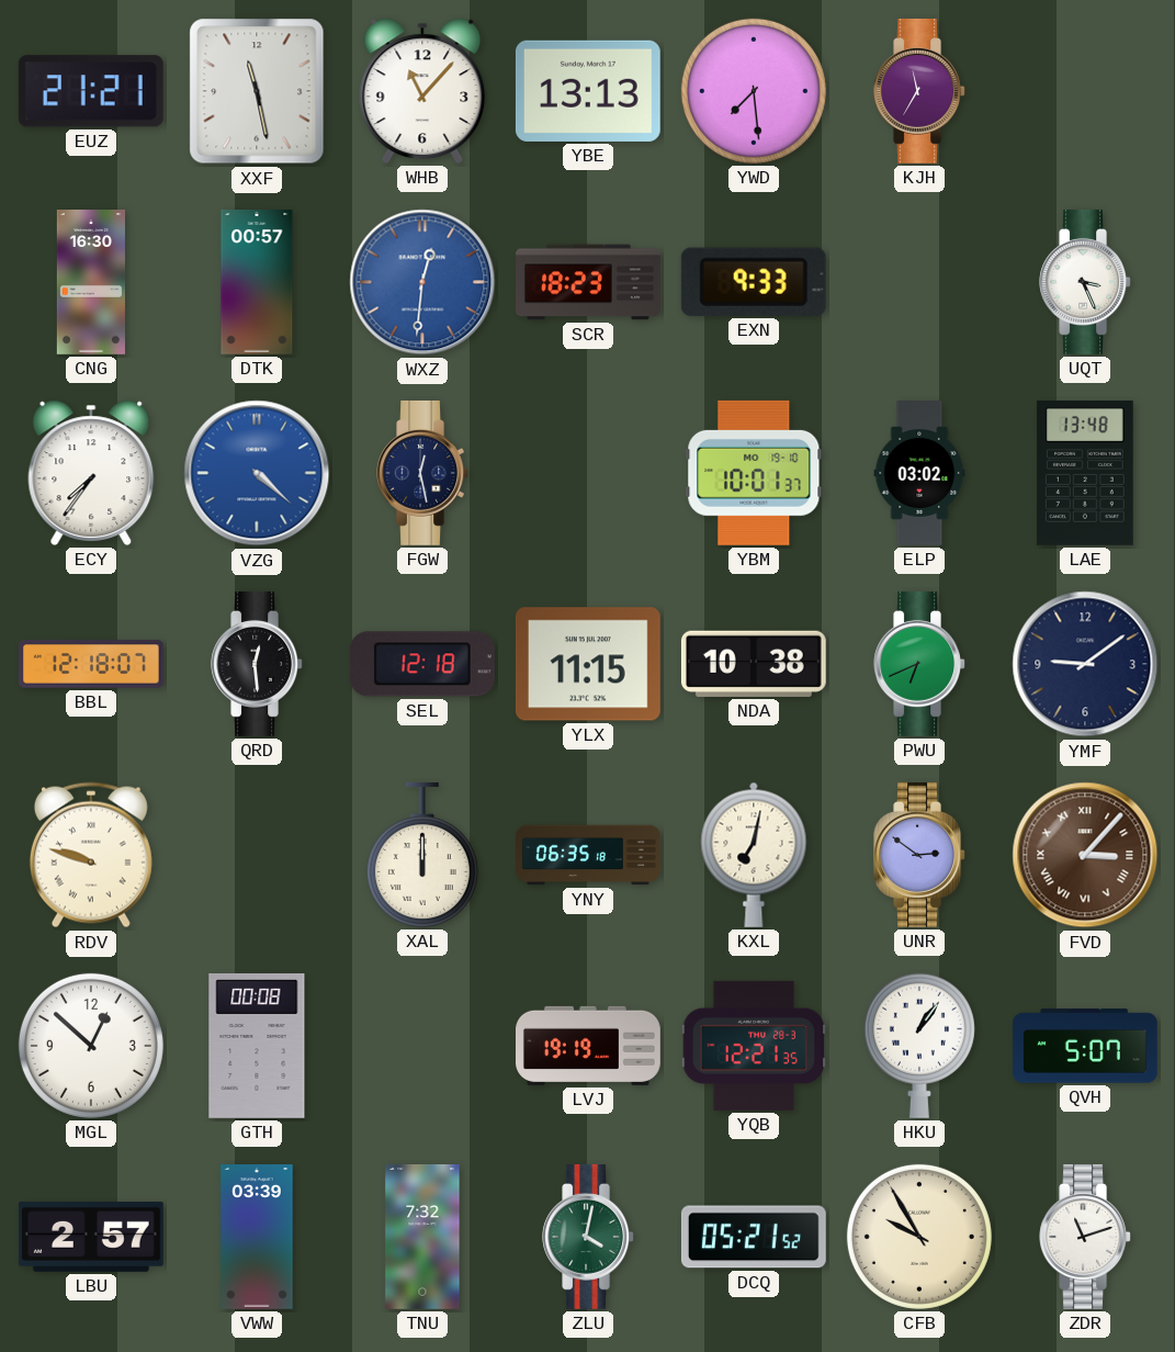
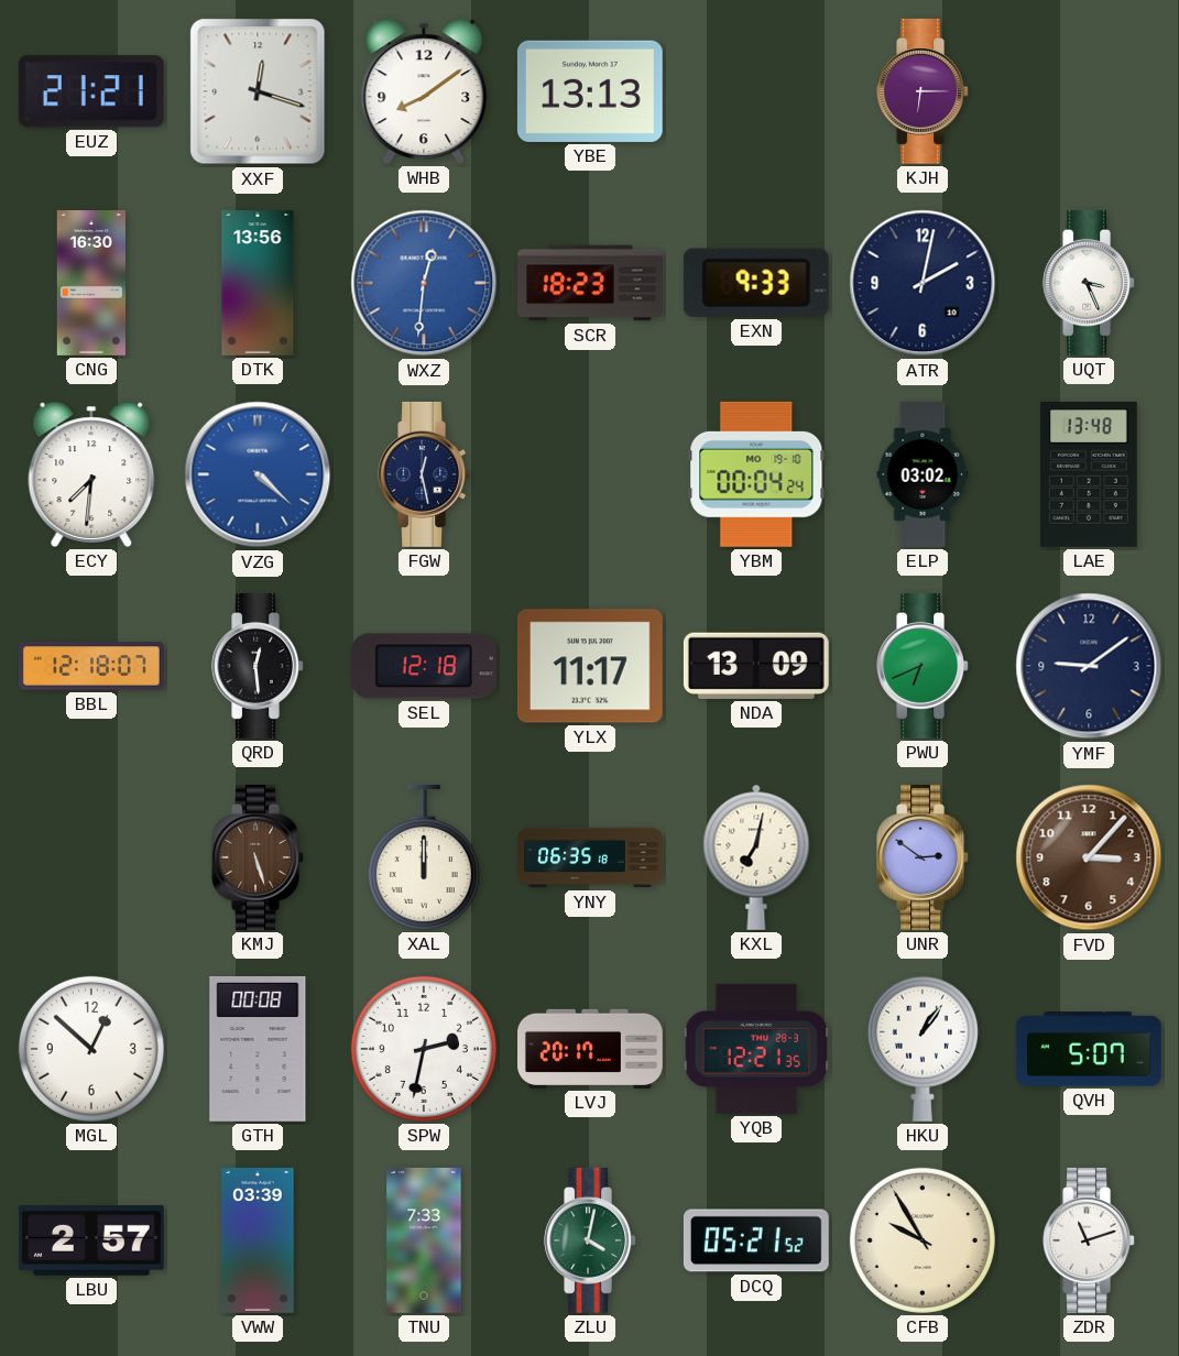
XXF: 11:28 -> 12:18
WHB: 11:07 -> 8:09
YWD: 7:29 -> none
KJH: 11:35 -> 6:15
DTK: 00:57 -> 13:56
ATR: none -> 2:02
ECY: 7:36 -> 7:31
YBM: 10:01 -> 00:04
YLX: 11:15 -> 11:17
NDA: 10:38 -> 13:09
RDV: 9:48 -> none
KMJ: none -> 5:27
FVD numerals: Roman -> Arabic
SPW: none -> 2:32
LVJ: 19:19 -> 20:17
TNU: 7:32 -> 7:33
